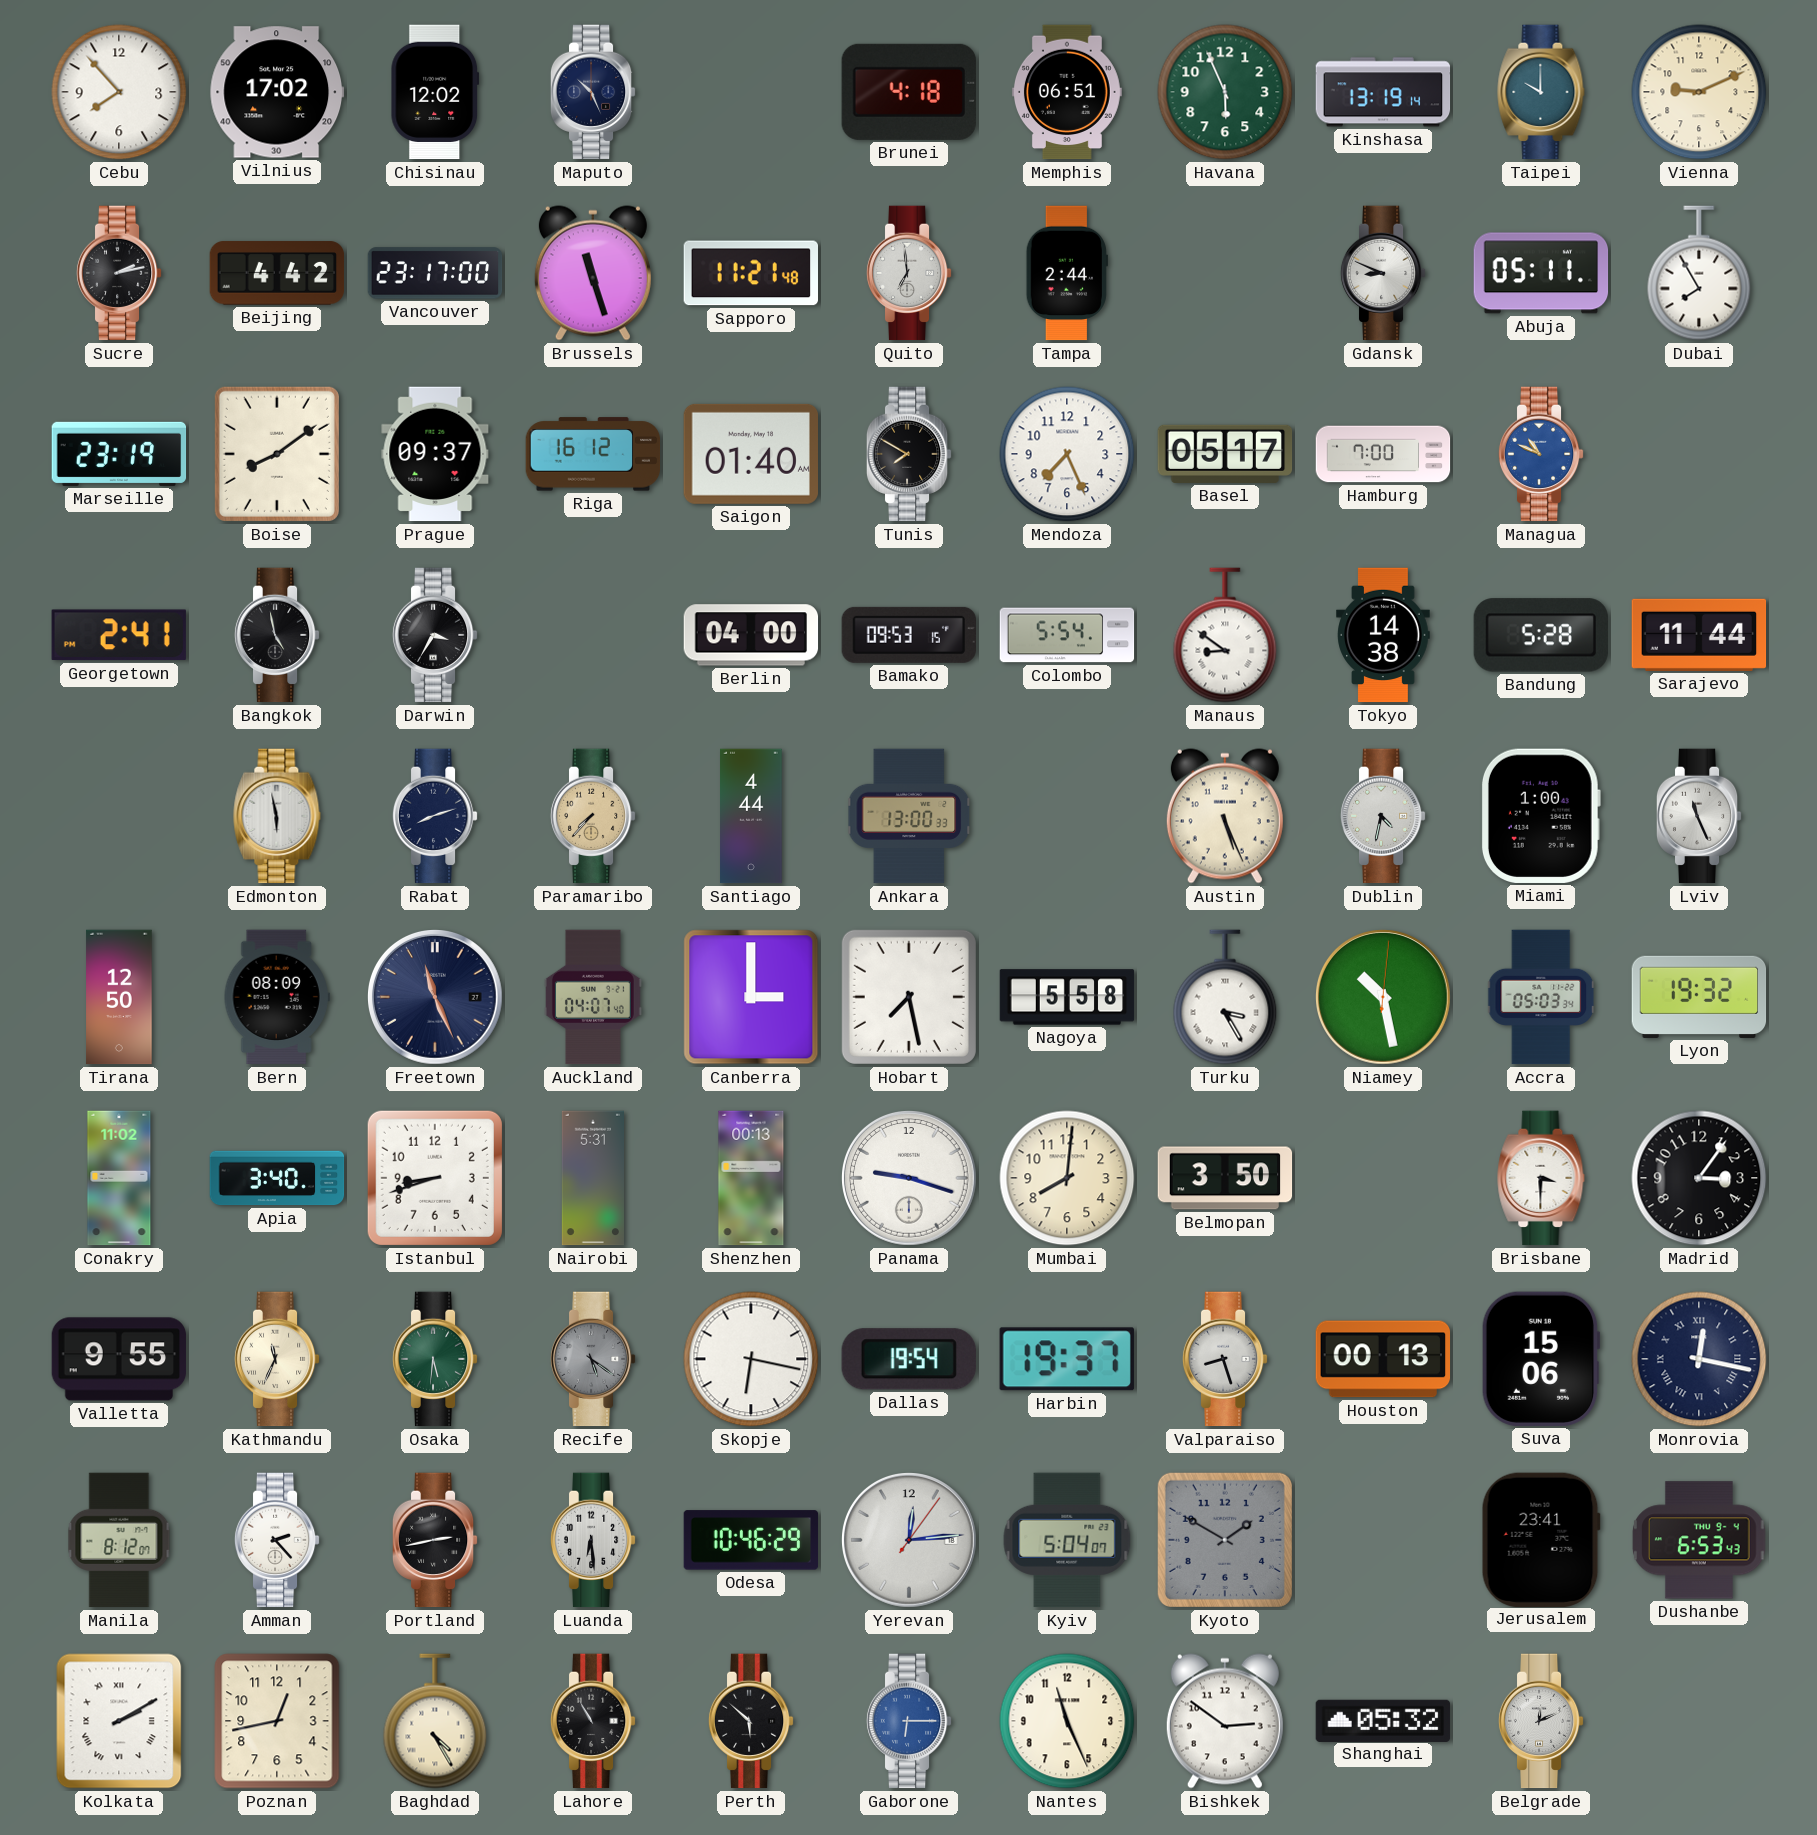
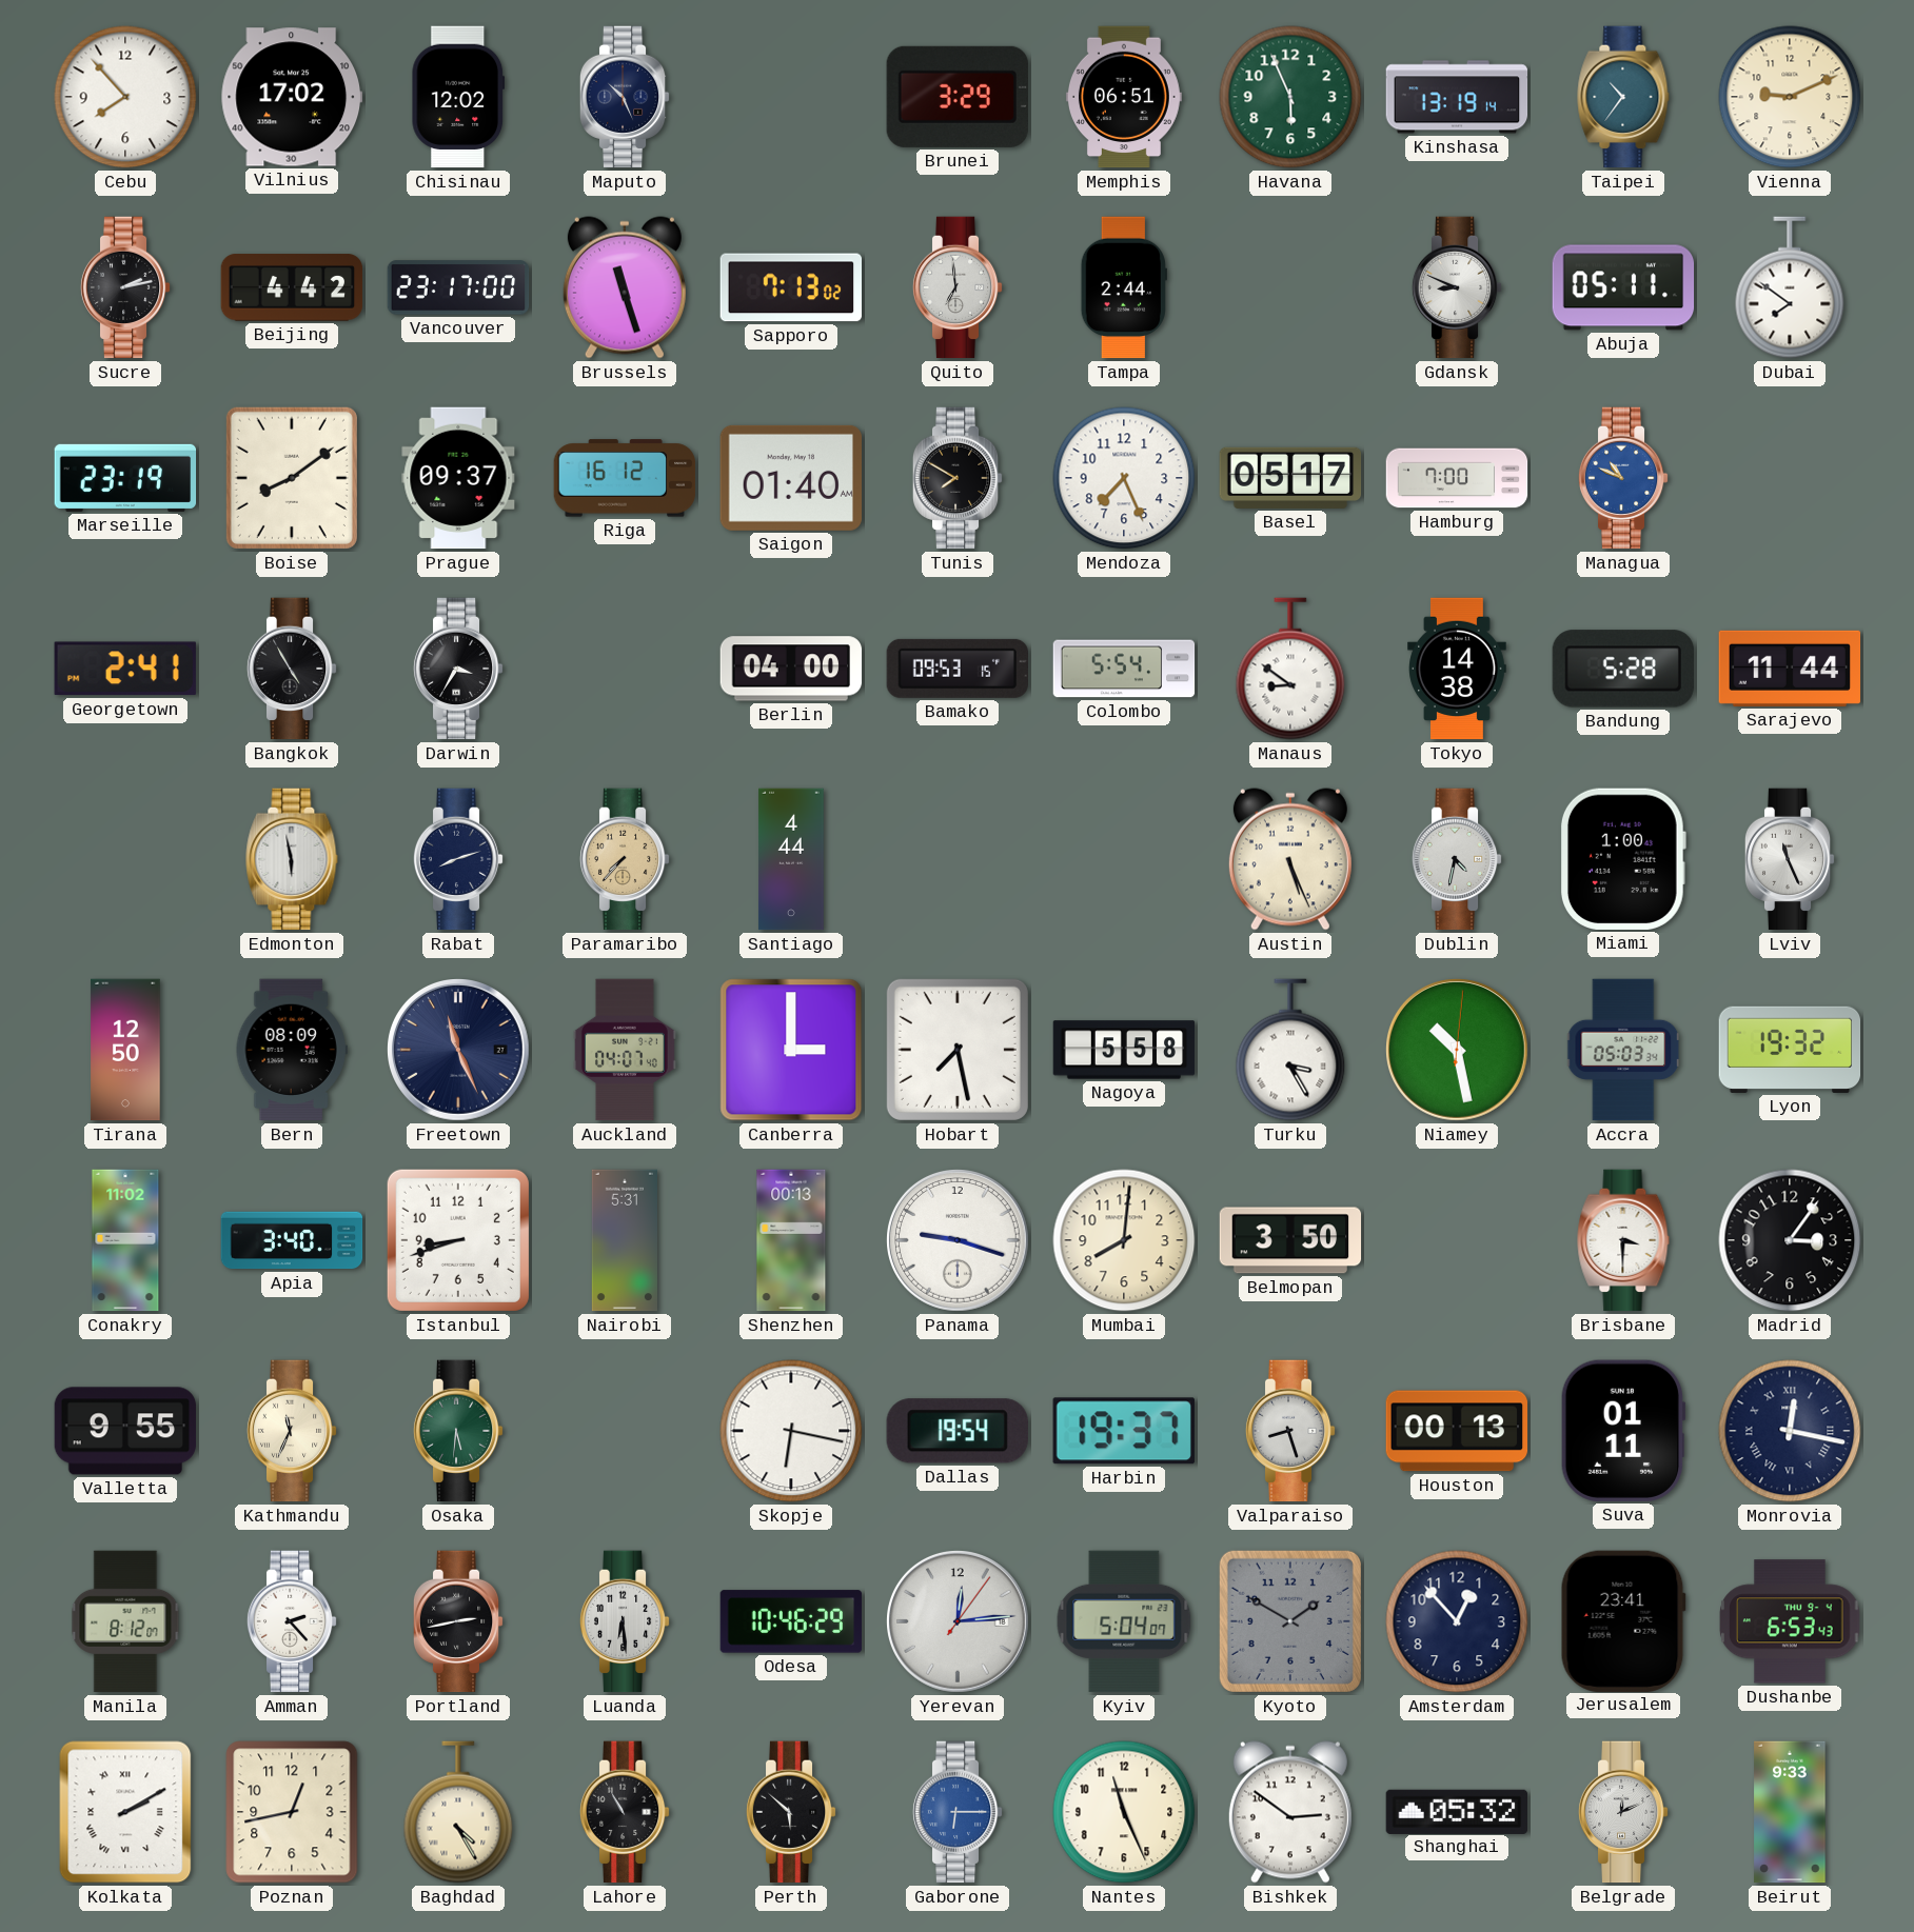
Brunei: 4:18 -> 3:29
Taipei: 10:00 -> 10:36
Sapporo: 11:21 -> 7:13
Dubai: 7:55 -> 7:51
Bangkok: 4:58 -> 4:55
Ankara: 13:00 -> none
Recife: 5:21 -> none
Suva: 15:06 -> 01:11
Amsterdam: none -> 12:53
Beirut: none -> 9:33
